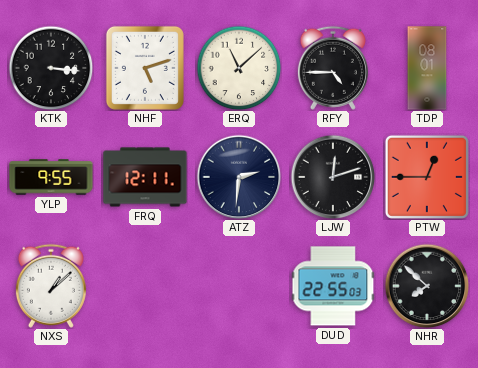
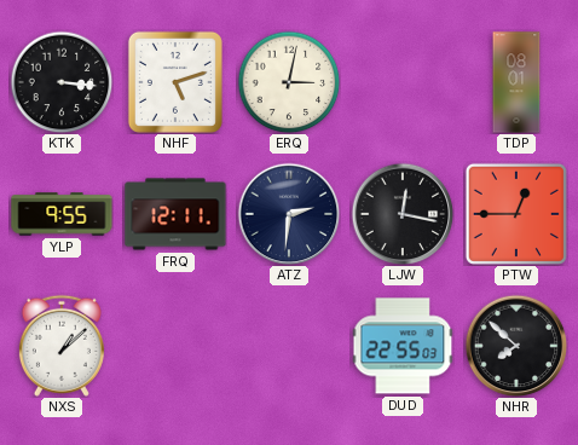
ERQ: 11:08 -> 3:02
RFY: 4:45 -> none
LJW: 12:12 -> 12:17
